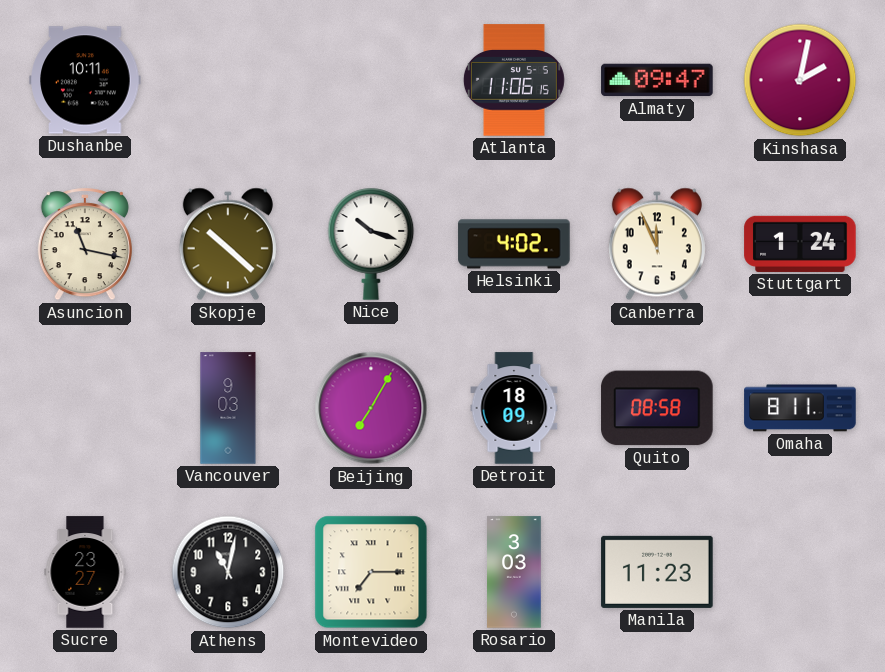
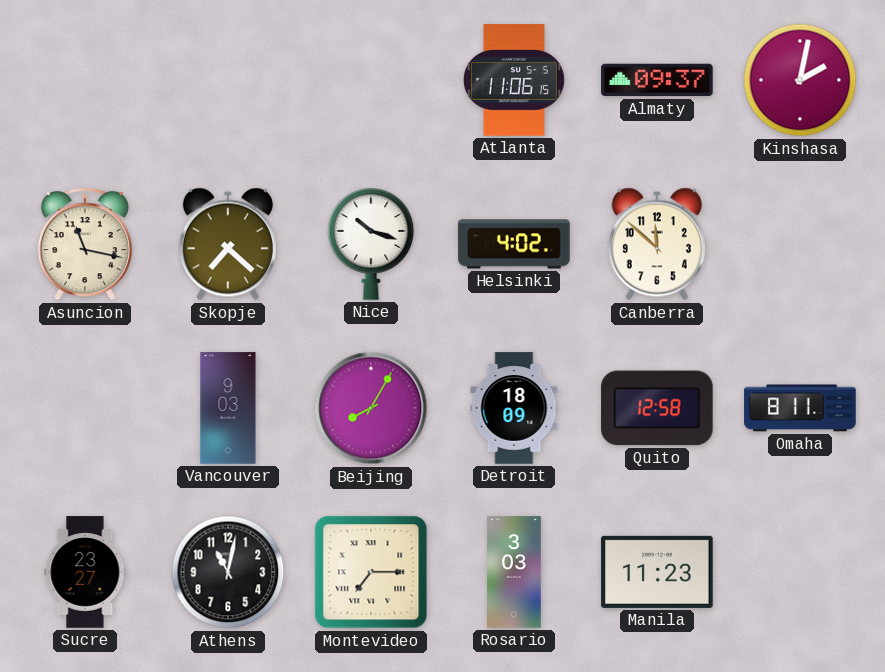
Dushanbe: 10:11 -> none
Almaty: 09:47 -> 09:37
Skopje: 10:22 -> 7:22
Canberra: 11:56 -> 11:52
Stuttgart: 1:24 -> none
Beijing: 7:05 -> 8:05
Quito: 08:58 -> 12:58
